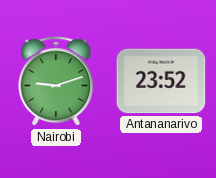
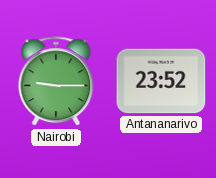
Nairobi: 9:12 -> 9:15
